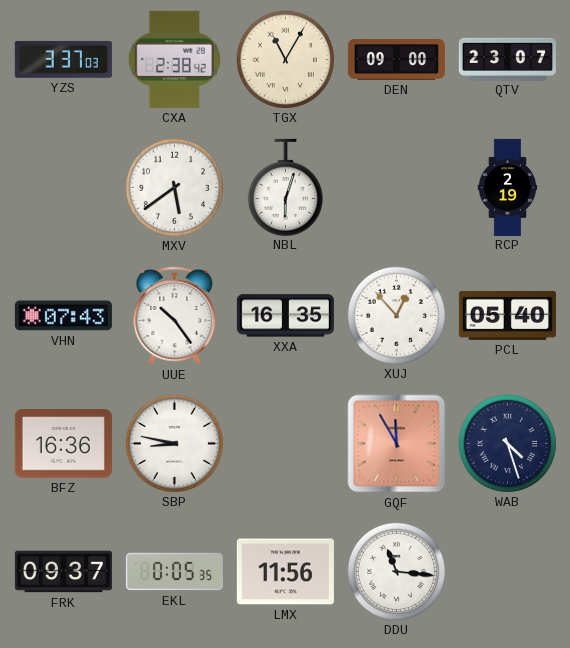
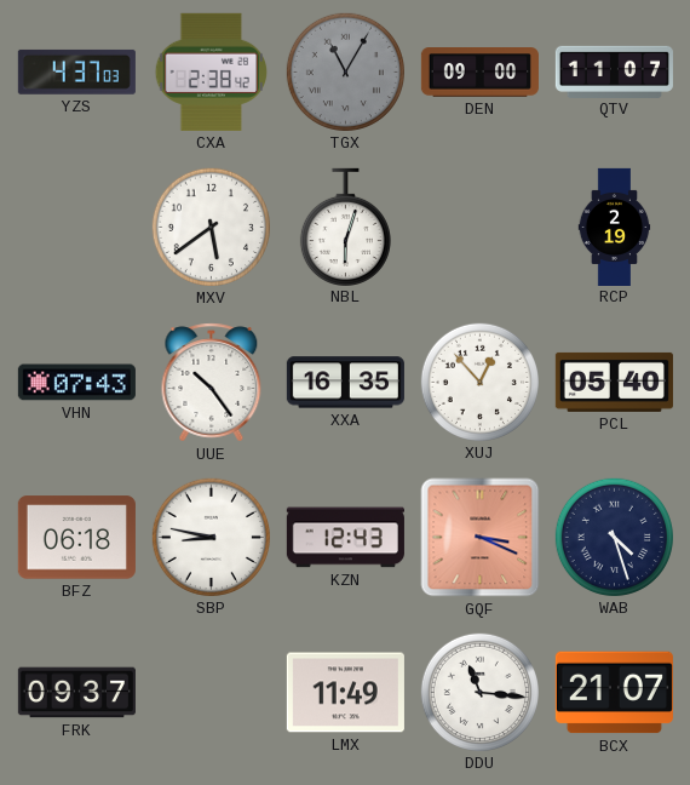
YZS: 3:37 -> 4:37
TGX dial: cream -> grey
QTV: 23:07 -> 11:07
BFZ: 16:36 -> 06:18
KZN: none -> 12:43
GQF: 11:55 -> 3:19
EKL: 0:05 -> none
LMX: 11:56 -> 11:49
BCX: none -> 21:07
